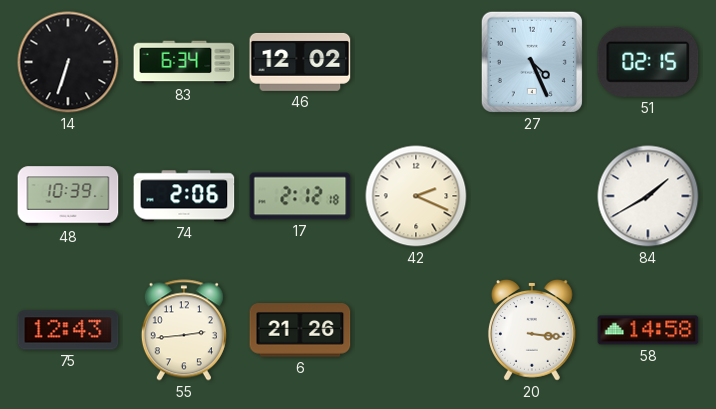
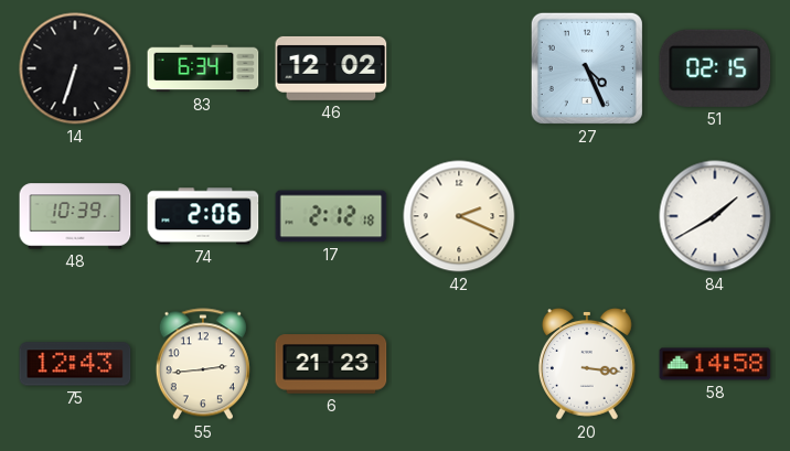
6: 21:26 -> 21:23
